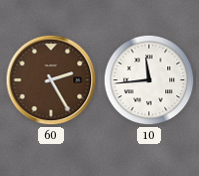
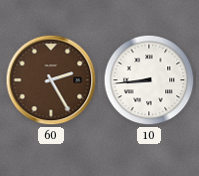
10: 11:44 -> 8:44
